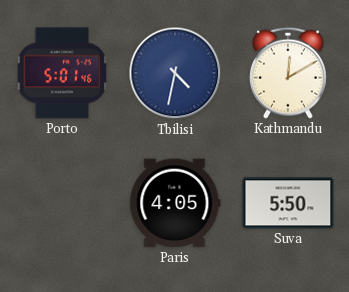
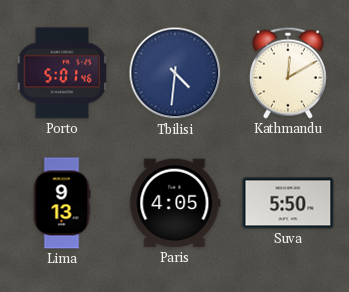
Tbilisi: 4:32 -> 4:31
Lima: none -> 9:13
